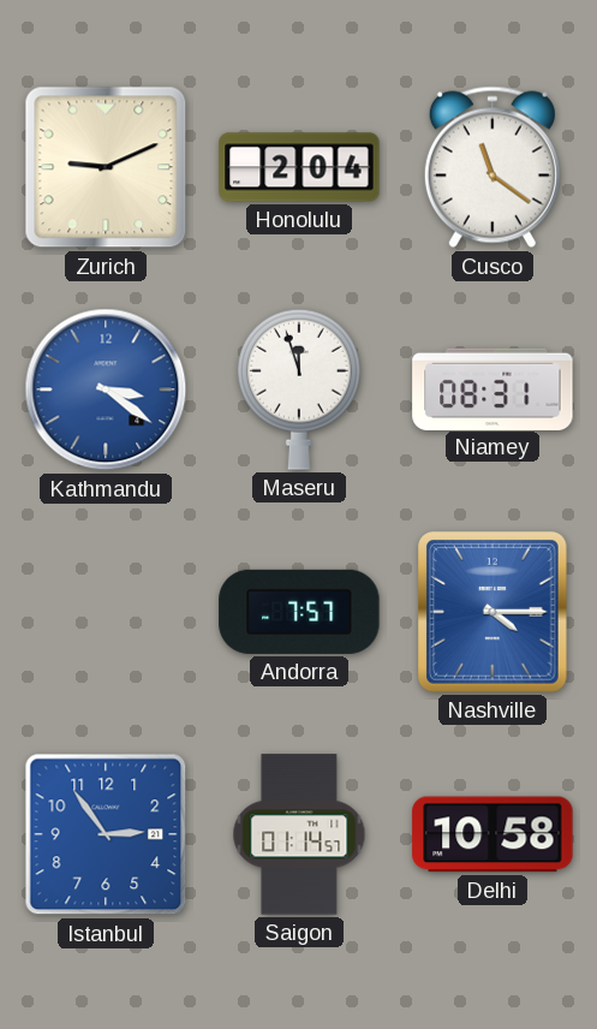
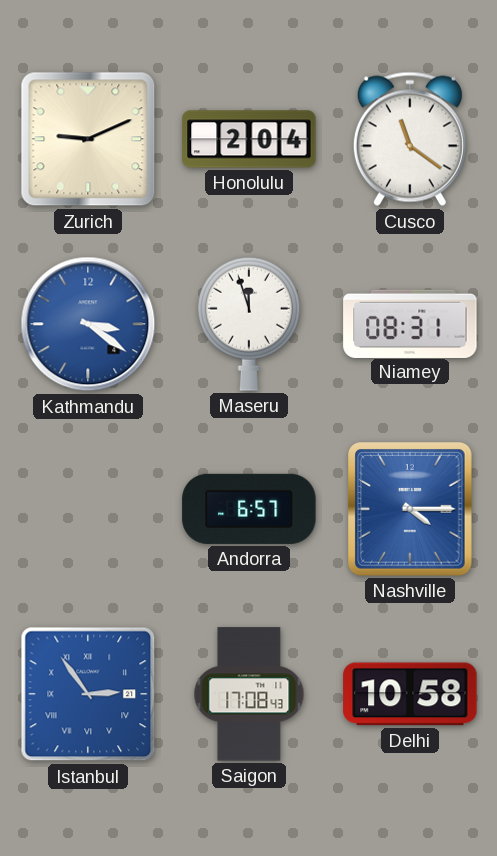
Andorra: 7:57 -> 6:57
Istanbul numerals: Arabic -> Roman
Saigon: 01:14 -> 17:08
